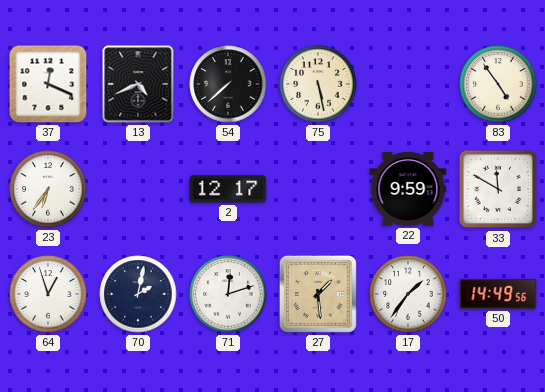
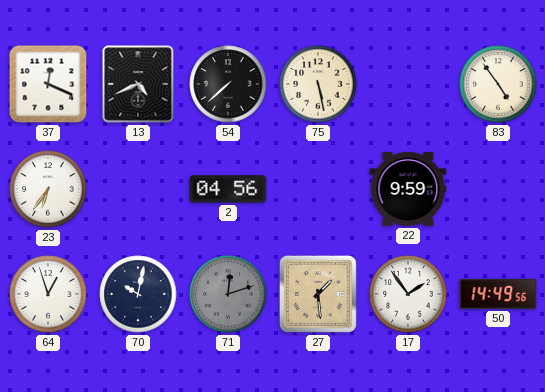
2: 12:17 -> 04:56
33: 11:50 -> none
70: 2:02 -> 10:02
71 dial: white -> grey
17: 1:36 -> 1:54
